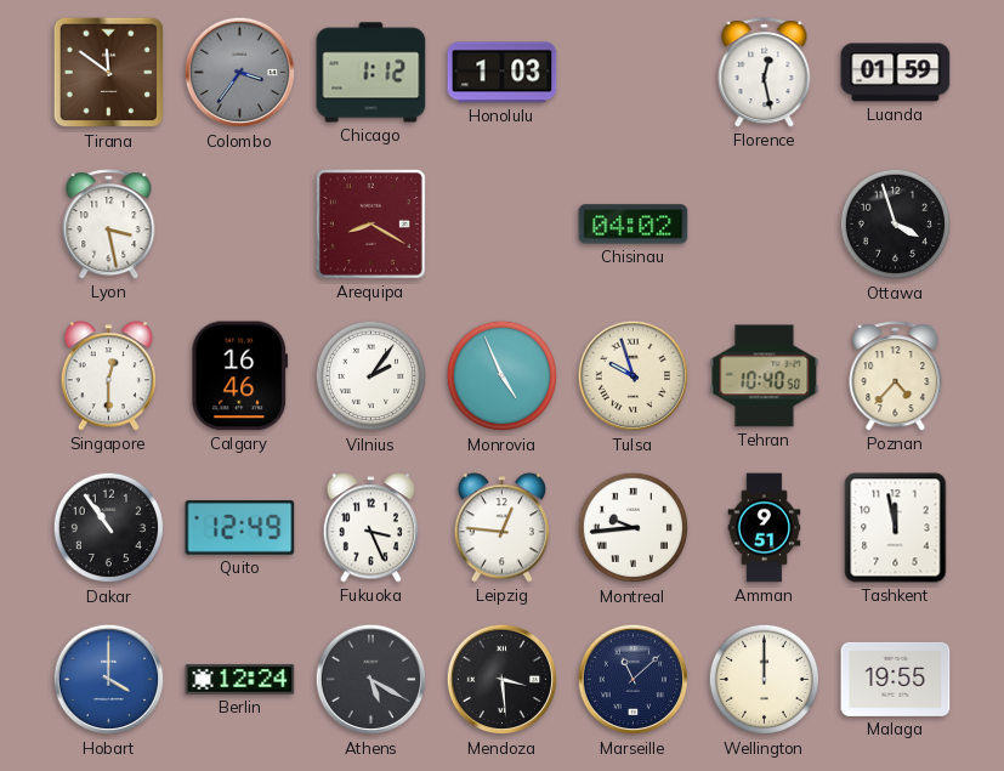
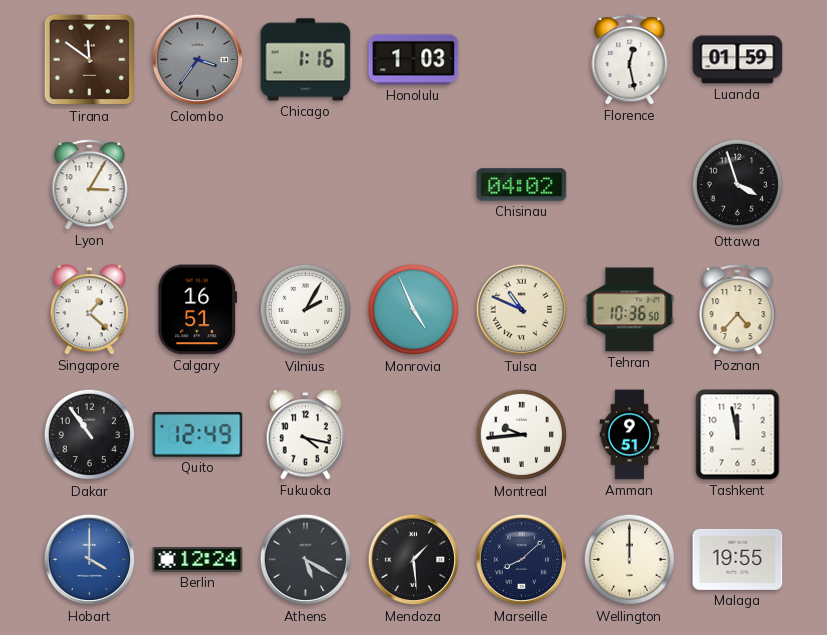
Chicago: 1:12 -> 1:16
Lyon: 3:28 -> 3:05
Arequipa: 8:20 -> none
Singapore: 12:30 -> 1:22
Calgary: 16:46 -> 16:51
Vilnius: 2:06 -> 2:05
Tulsa: 9:57 -> 10:49
Tehran: 10:40 -> 10:36
Fukuoka: 3:26 -> 4:17
Leipzig: 12:46 -> none
Mendoza: 3:29 -> 1:29
Marseille: 11:08 -> 8:08
